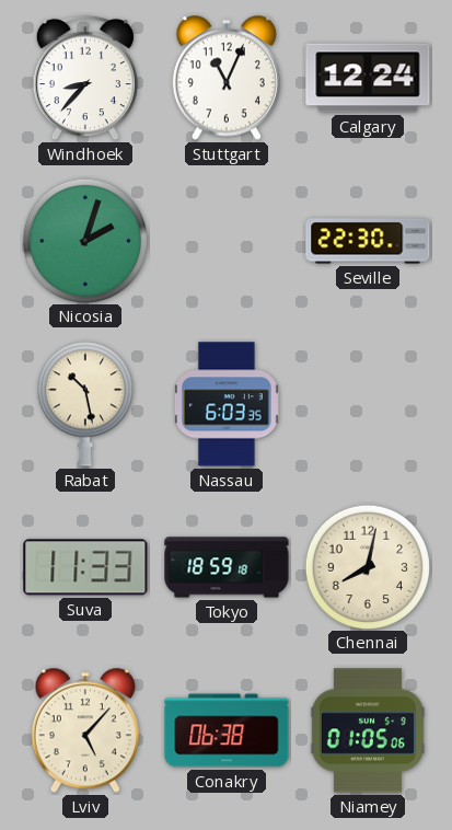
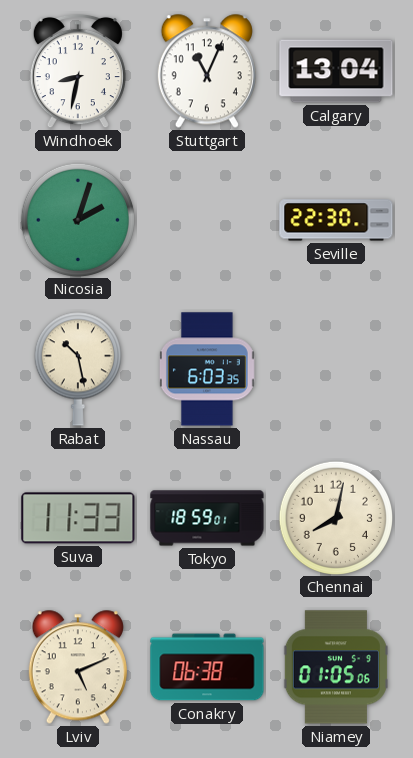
Windhoek: 8:37 -> 8:32
Calgary: 12:24 -> 13:04
Tokyo: 18:59:18 -> 18:59:01
Lviv: 5:07 -> 5:11
